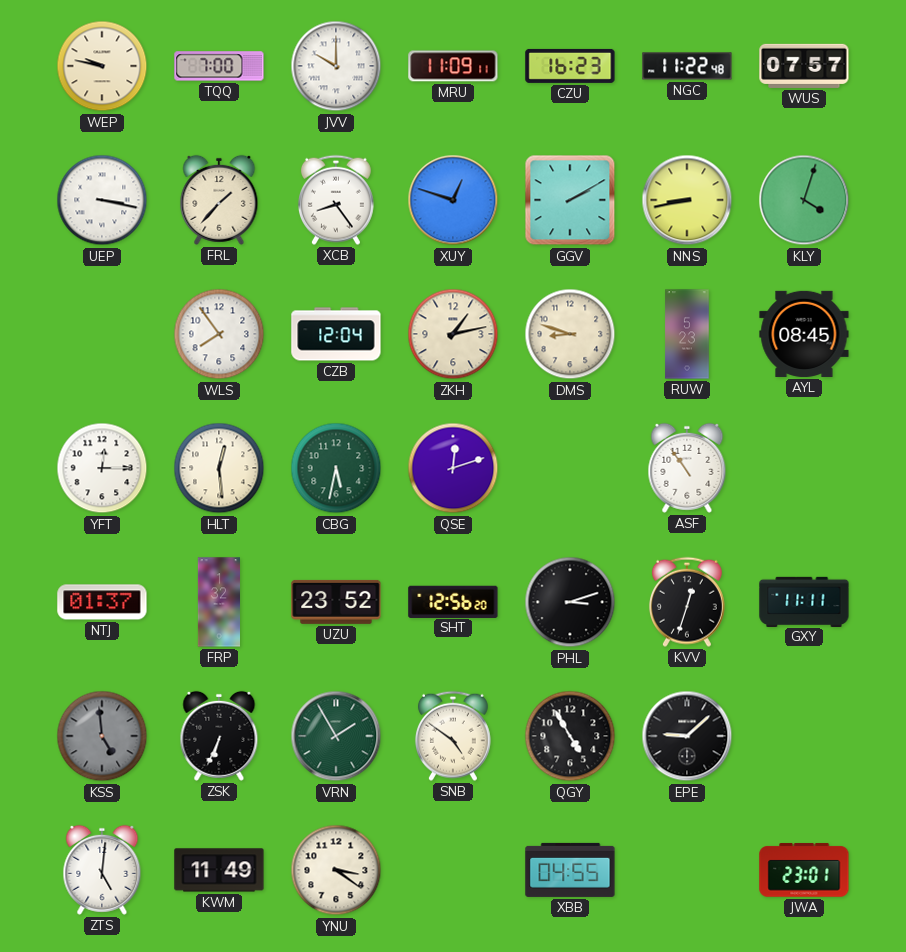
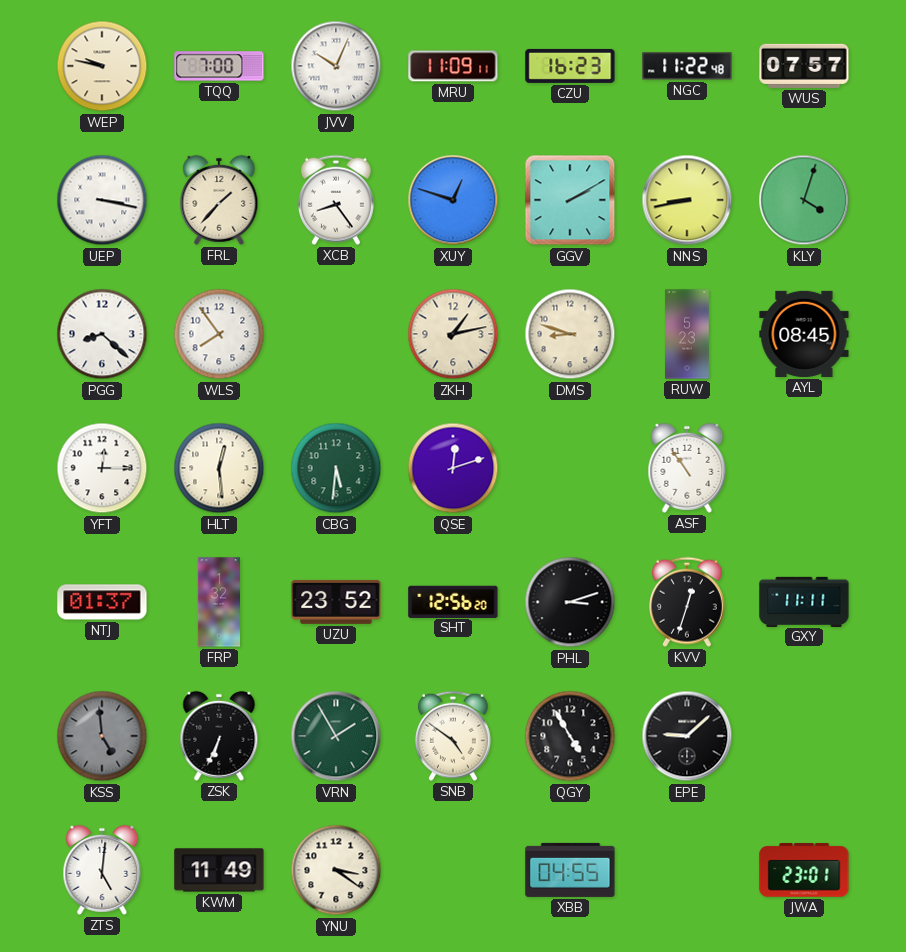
JVV: 10:00 -> 10:04
PGG: none -> 8:22
CZB: 12:04 -> none
CBG: 5:32 -> 5:31
